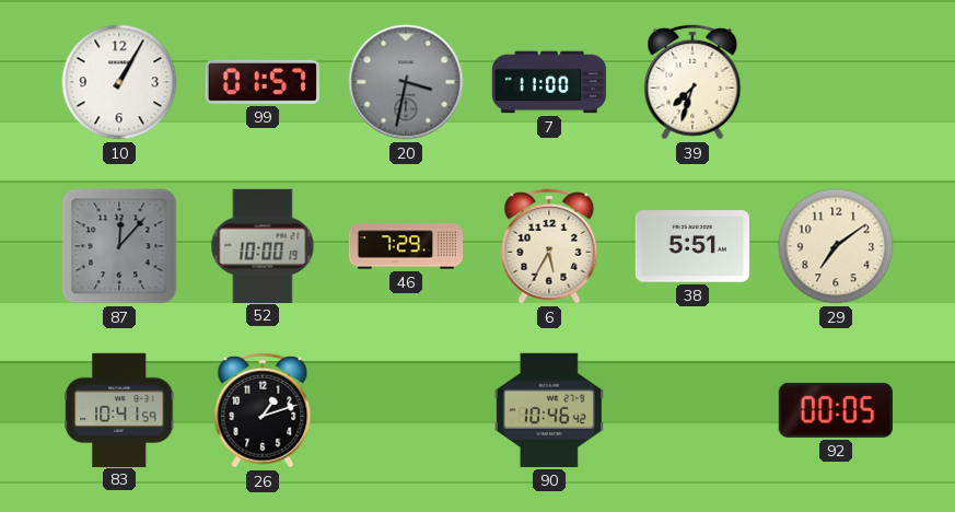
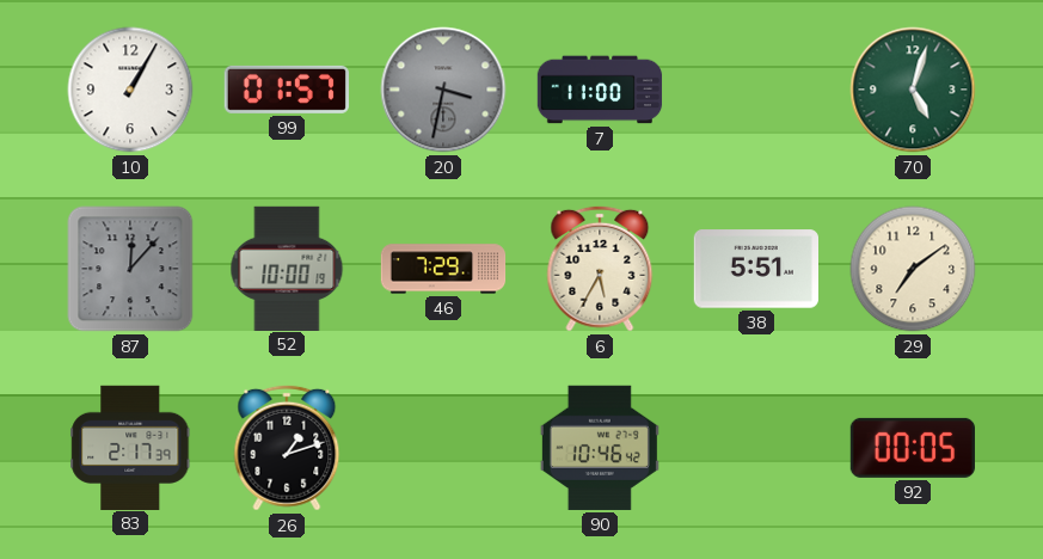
39: 7:33 -> none
70: none -> 5:03
83: 10:41 -> 2:17
